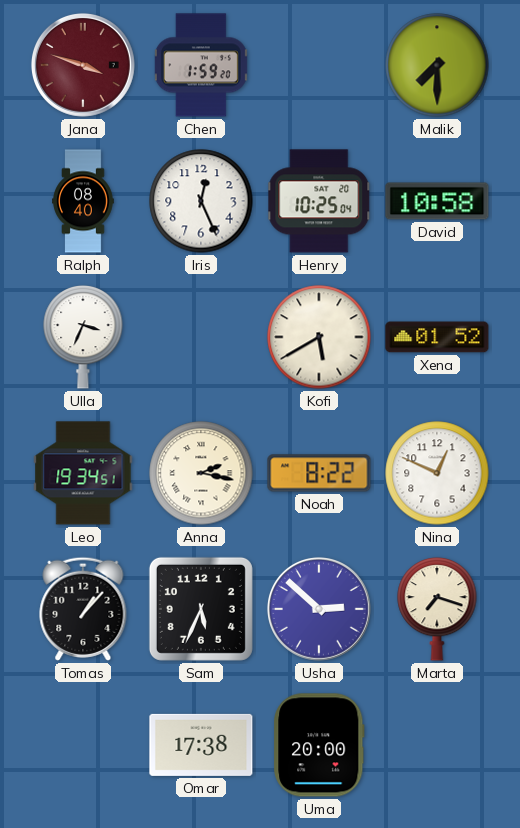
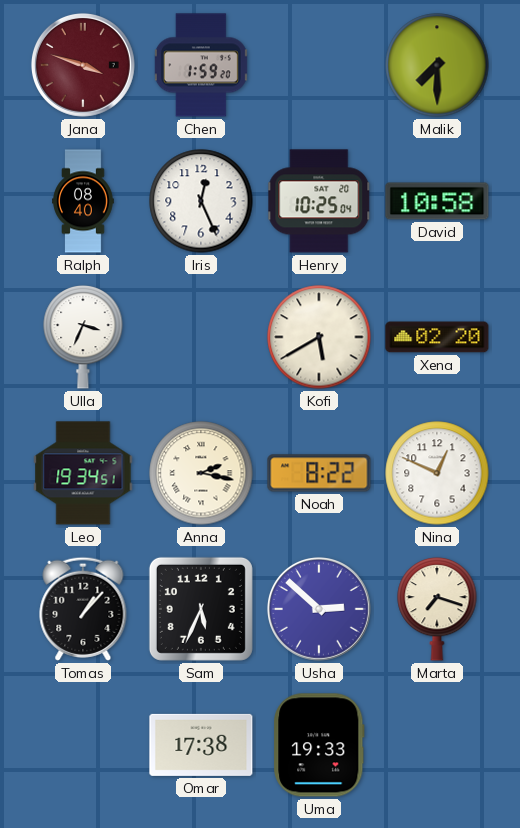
Xena: 01:52 -> 02:20
Uma: 20:00 -> 19:33
